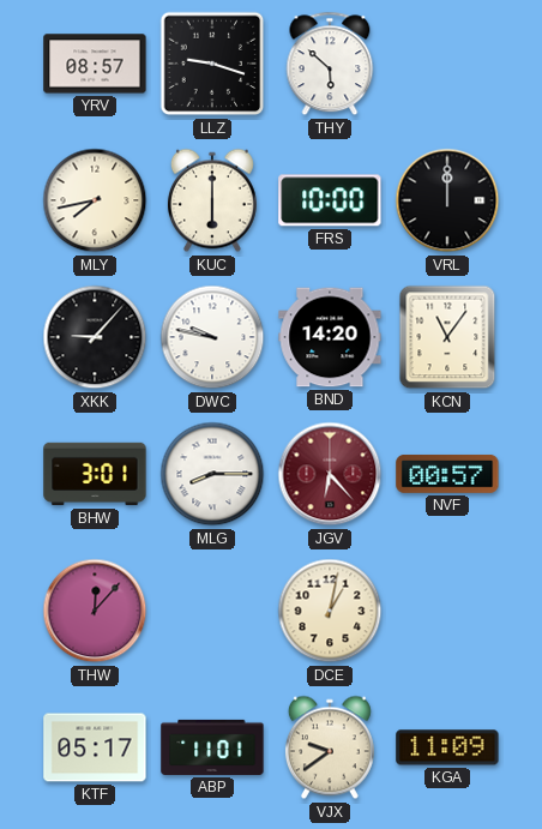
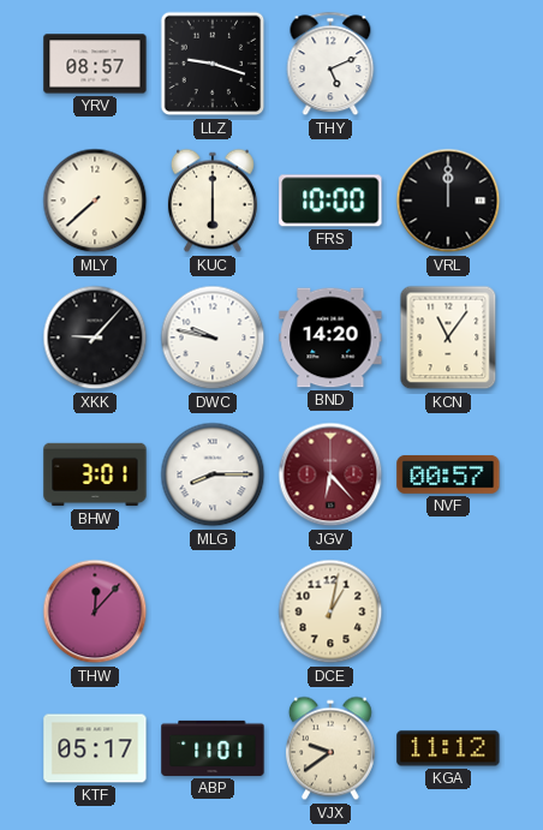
THY: 5:52 -> 5:11
MLY: 7:43 -> 7:38
KGA: 11:09 -> 11:12
